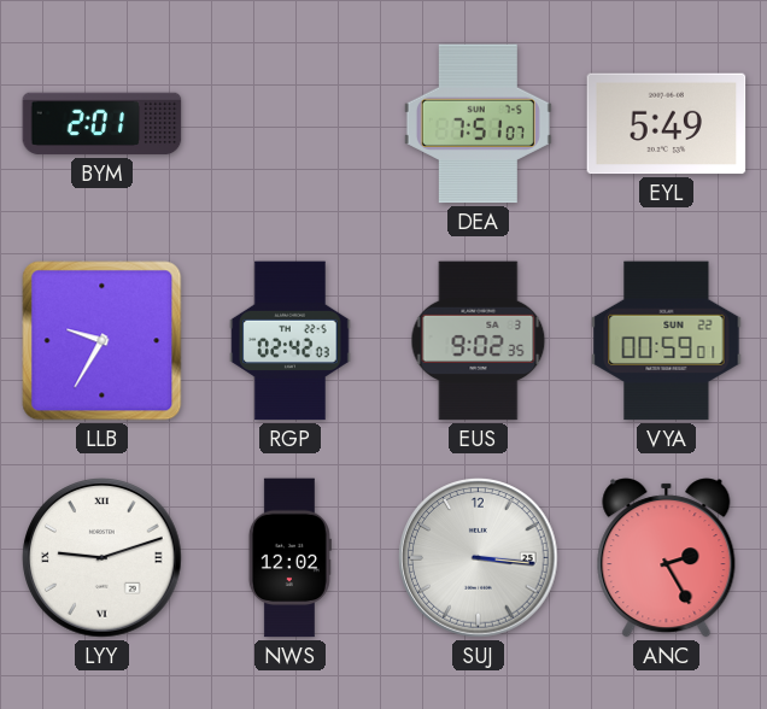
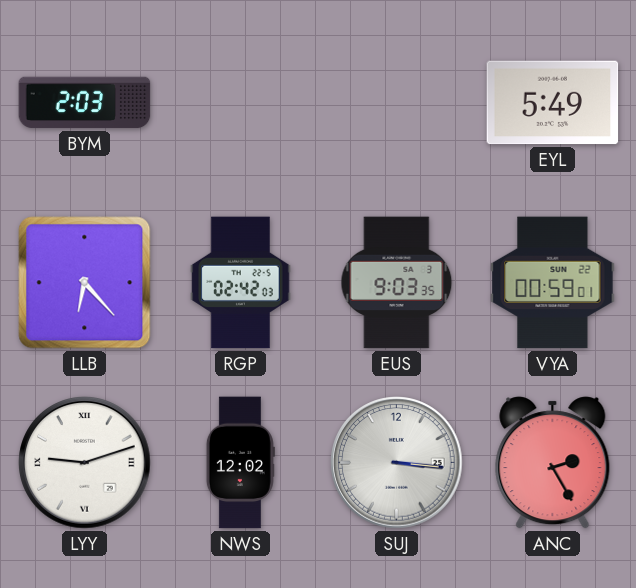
BYM: 2:01 -> 2:03
DEA: 7:51 -> none
LLB: 9:35 -> 6:23
EUS: 9:02 -> 9:03
